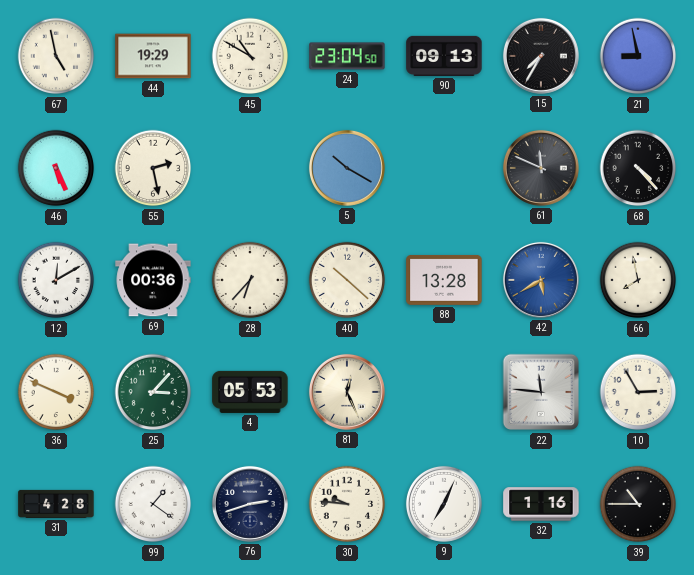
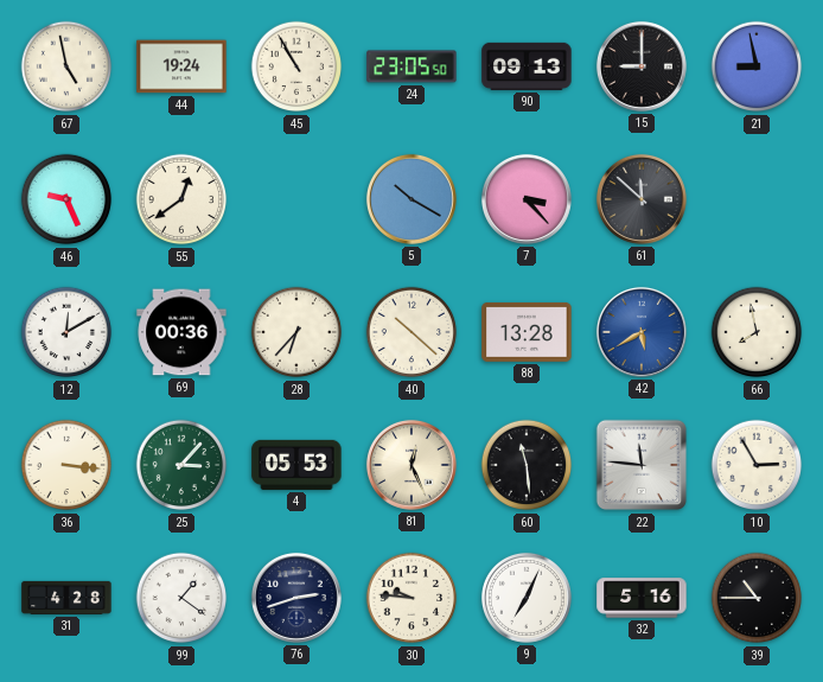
44: 19:29 -> 19:24
45: 10:50 -> 10:55
24: 23:04 -> 23:05
15: 7:35 -> 9:00
46: 5:26 -> 9:26
55: 2:28 -> 12:39
7: none -> 3:23
61: 11:49 -> 11:52
68: 4:23 -> none
36: 3:49 -> 3:16
60: none -> 11:29
32: 1:16 -> 5:16
